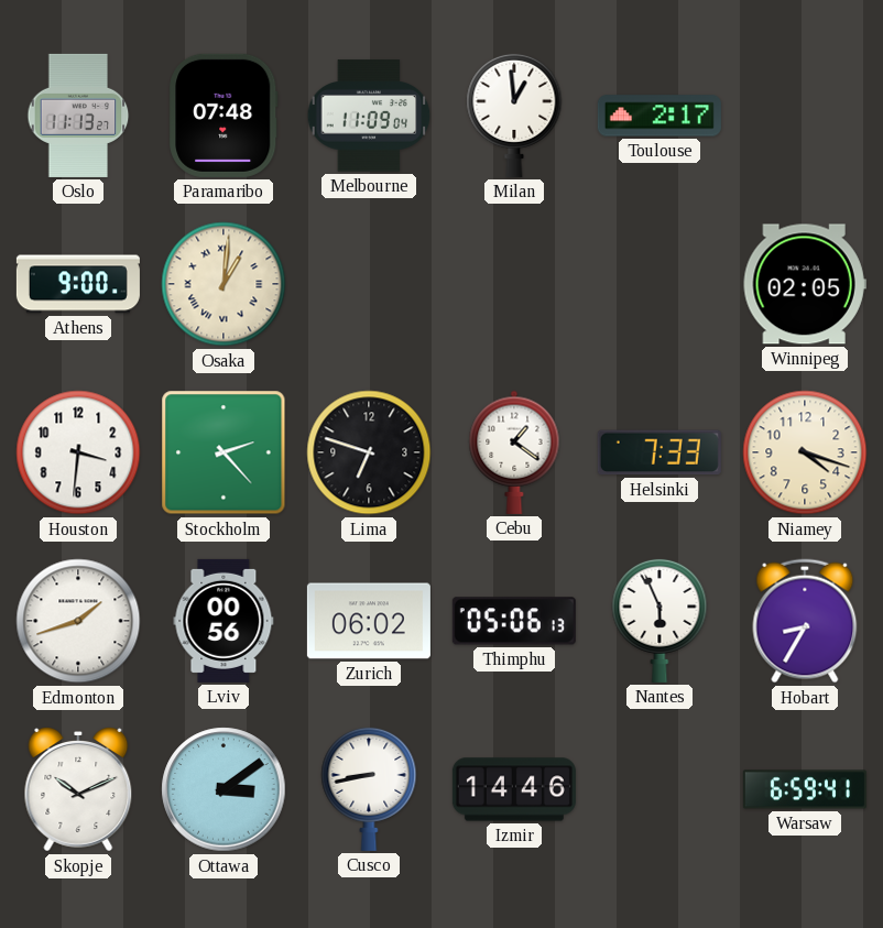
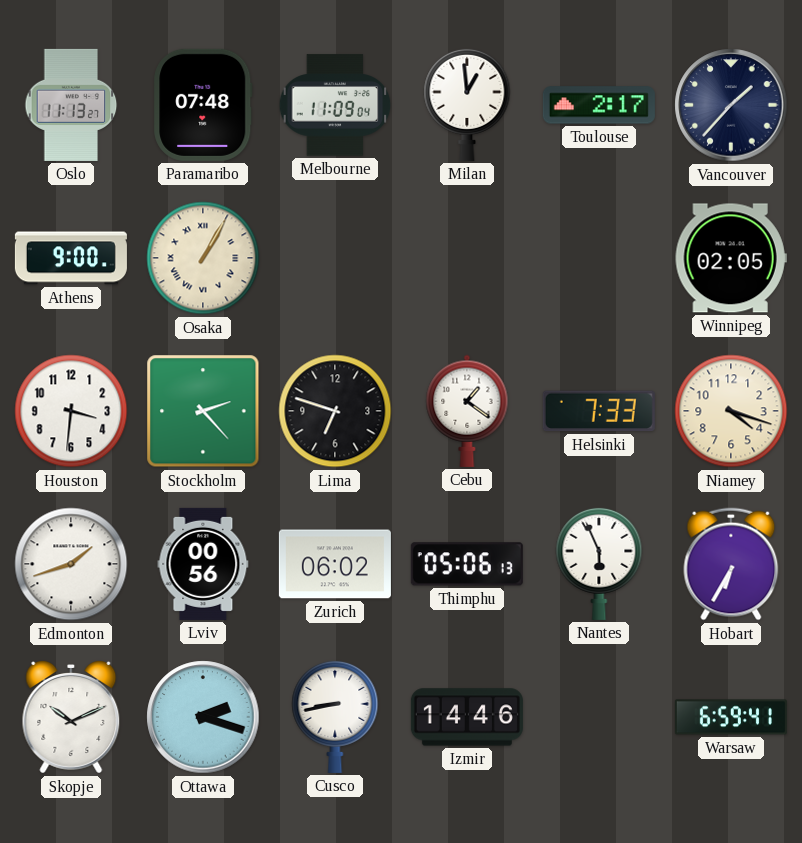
Vancouver: none -> 1:37
Osaka: 1:01 -> 1:05
Hobart: 8:35 -> 6:35
Ottawa: 3:09 -> 2:18
